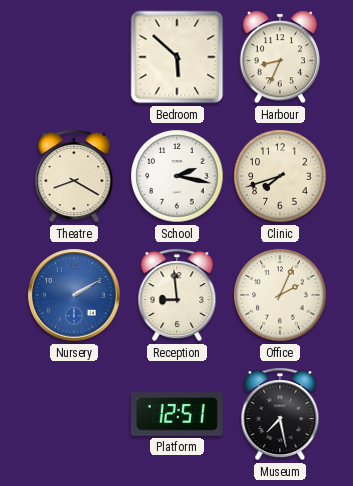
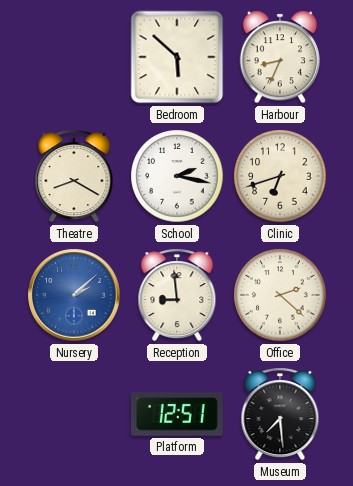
Clinic: 7:42 -> 6:42
Nursery: 2:10 -> 2:08
Office: 2:04 -> 2:22
Museum: 7:28 -> 7:29
